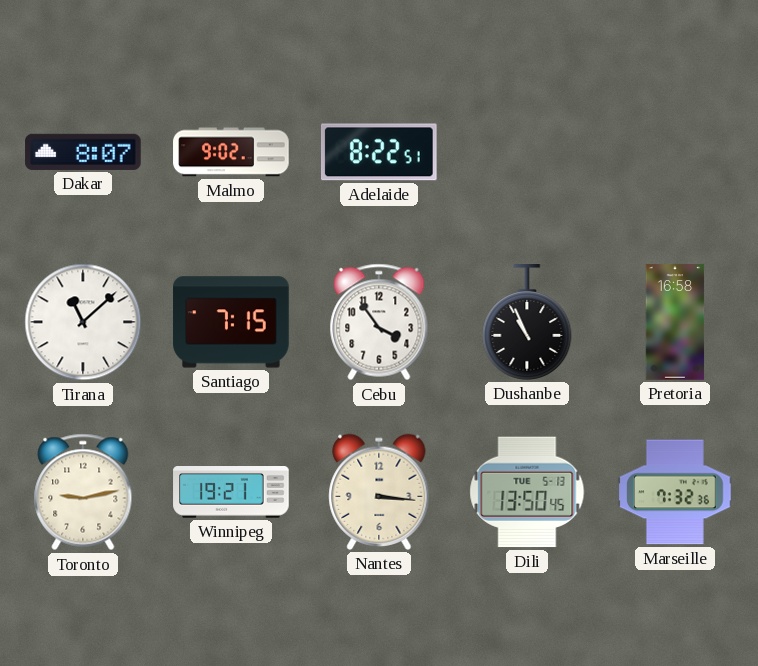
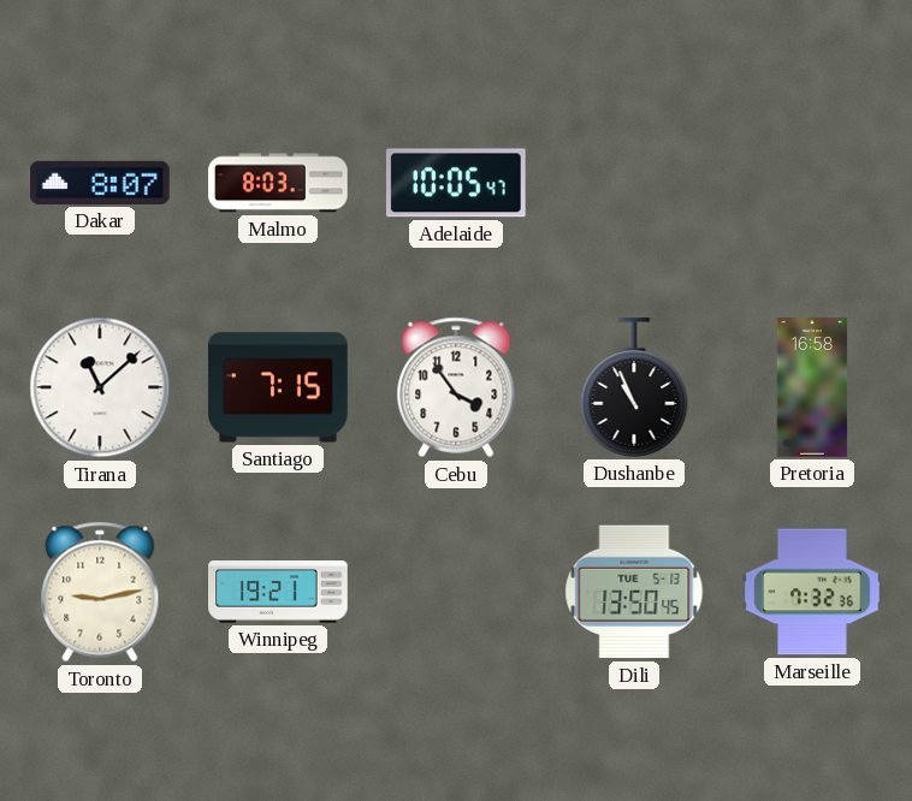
Malmo: 9:02 -> 8:03
Adelaide: 8:22 -> 10:05
Nantes: 3:16 -> none
